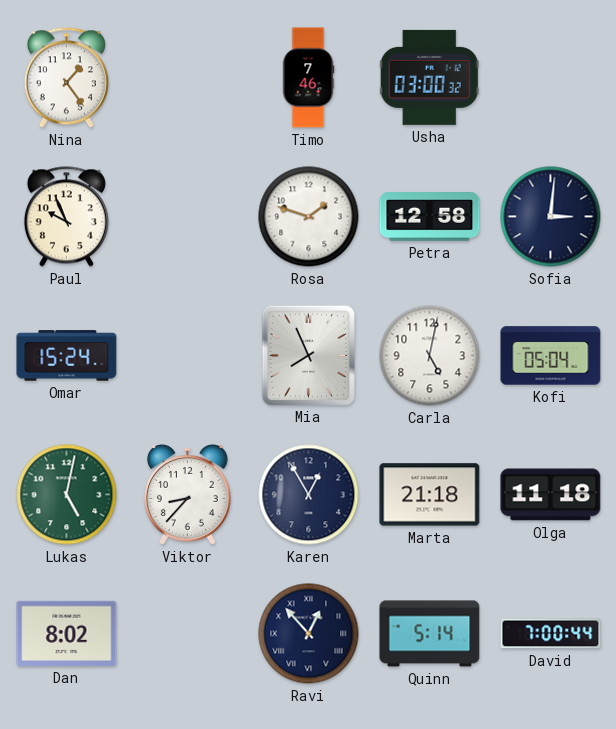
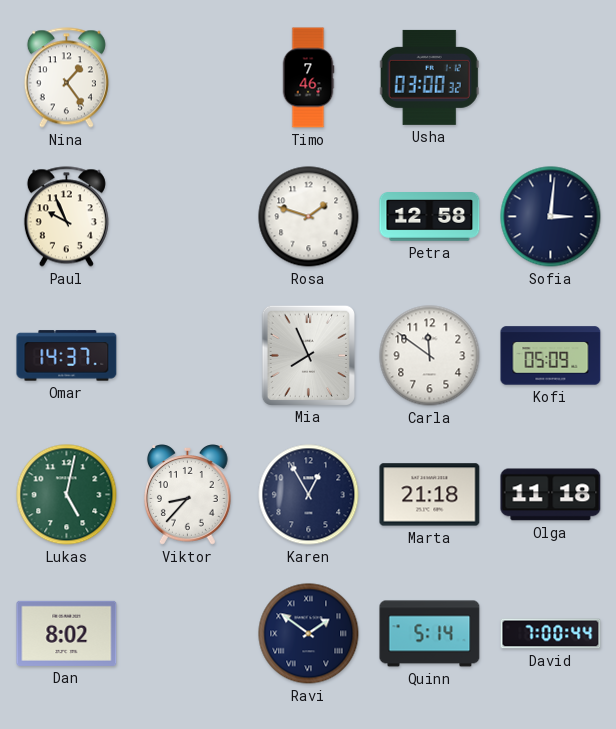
Omar: 15:24 -> 14:37
Carla: 5:02 -> 11:51
Kofi: 05:04 -> 05:09
Ravi: 12:53 -> 1:51
